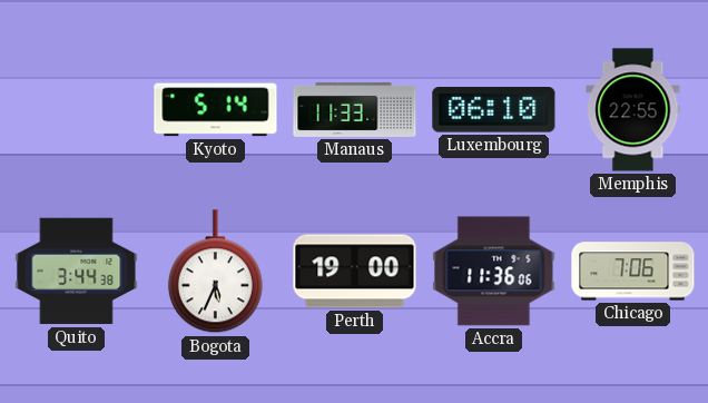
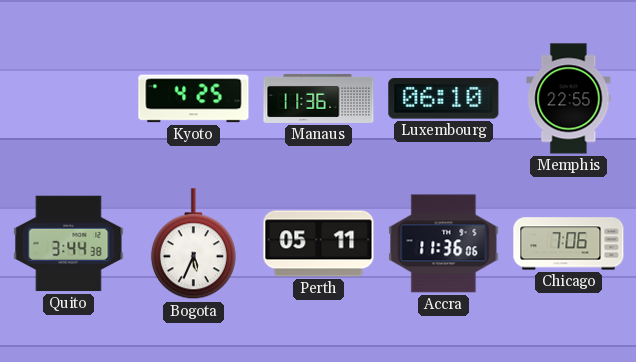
Kyoto: 5:14 -> 4:25
Manaus: 11:33 -> 11:36
Perth: 19:00 -> 05:11
